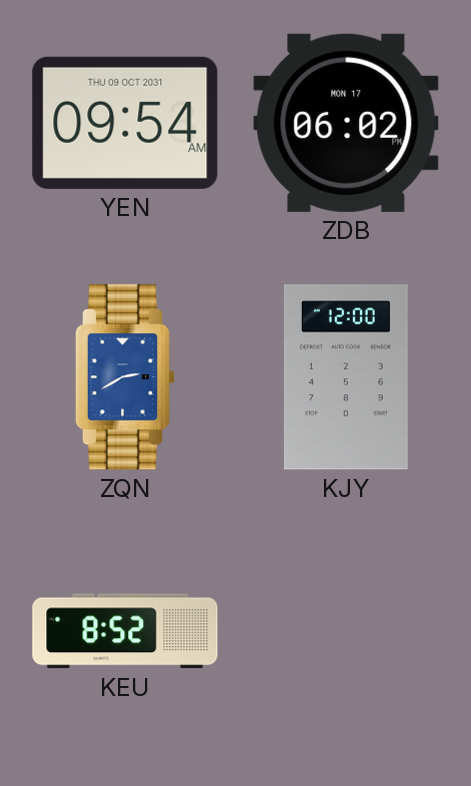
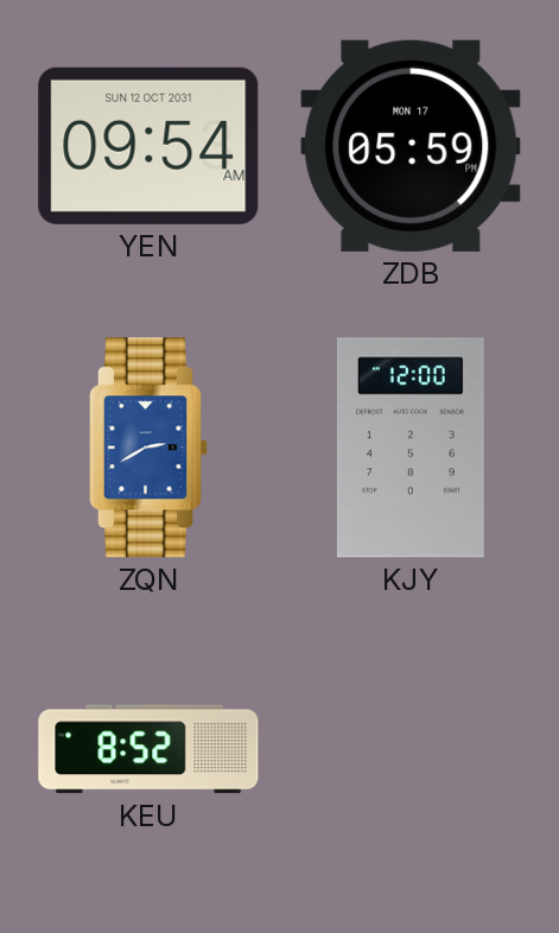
YEN date: THU 09 OCT 2031 -> SUN 12 OCT 2031
ZDB: 06:02 -> 05:59
